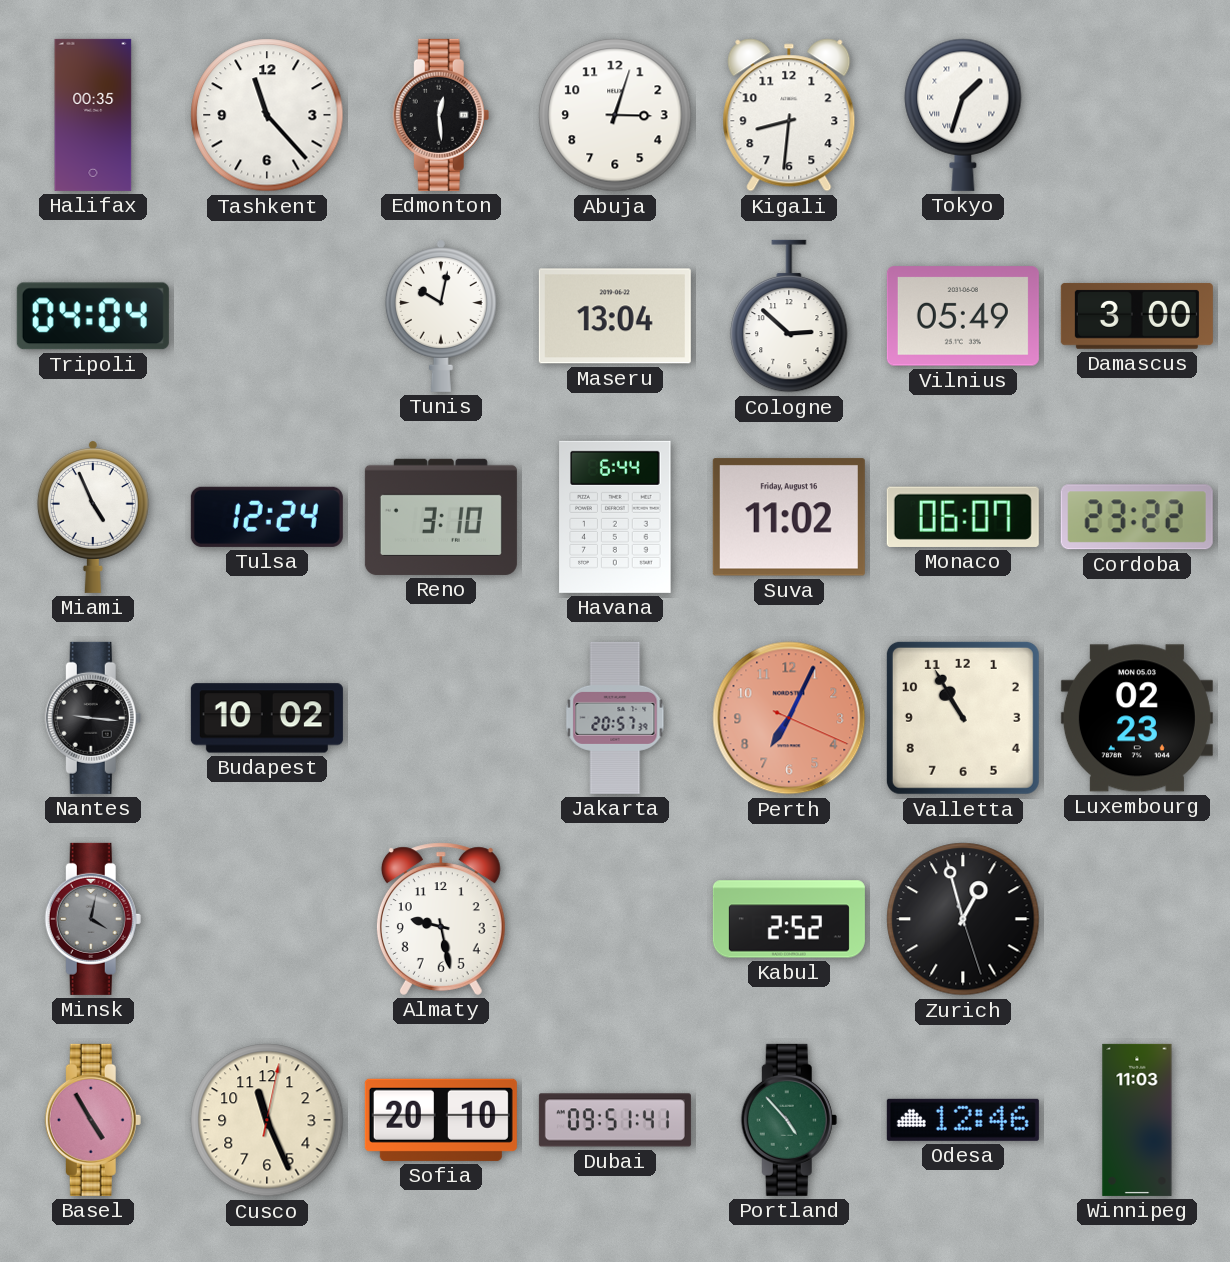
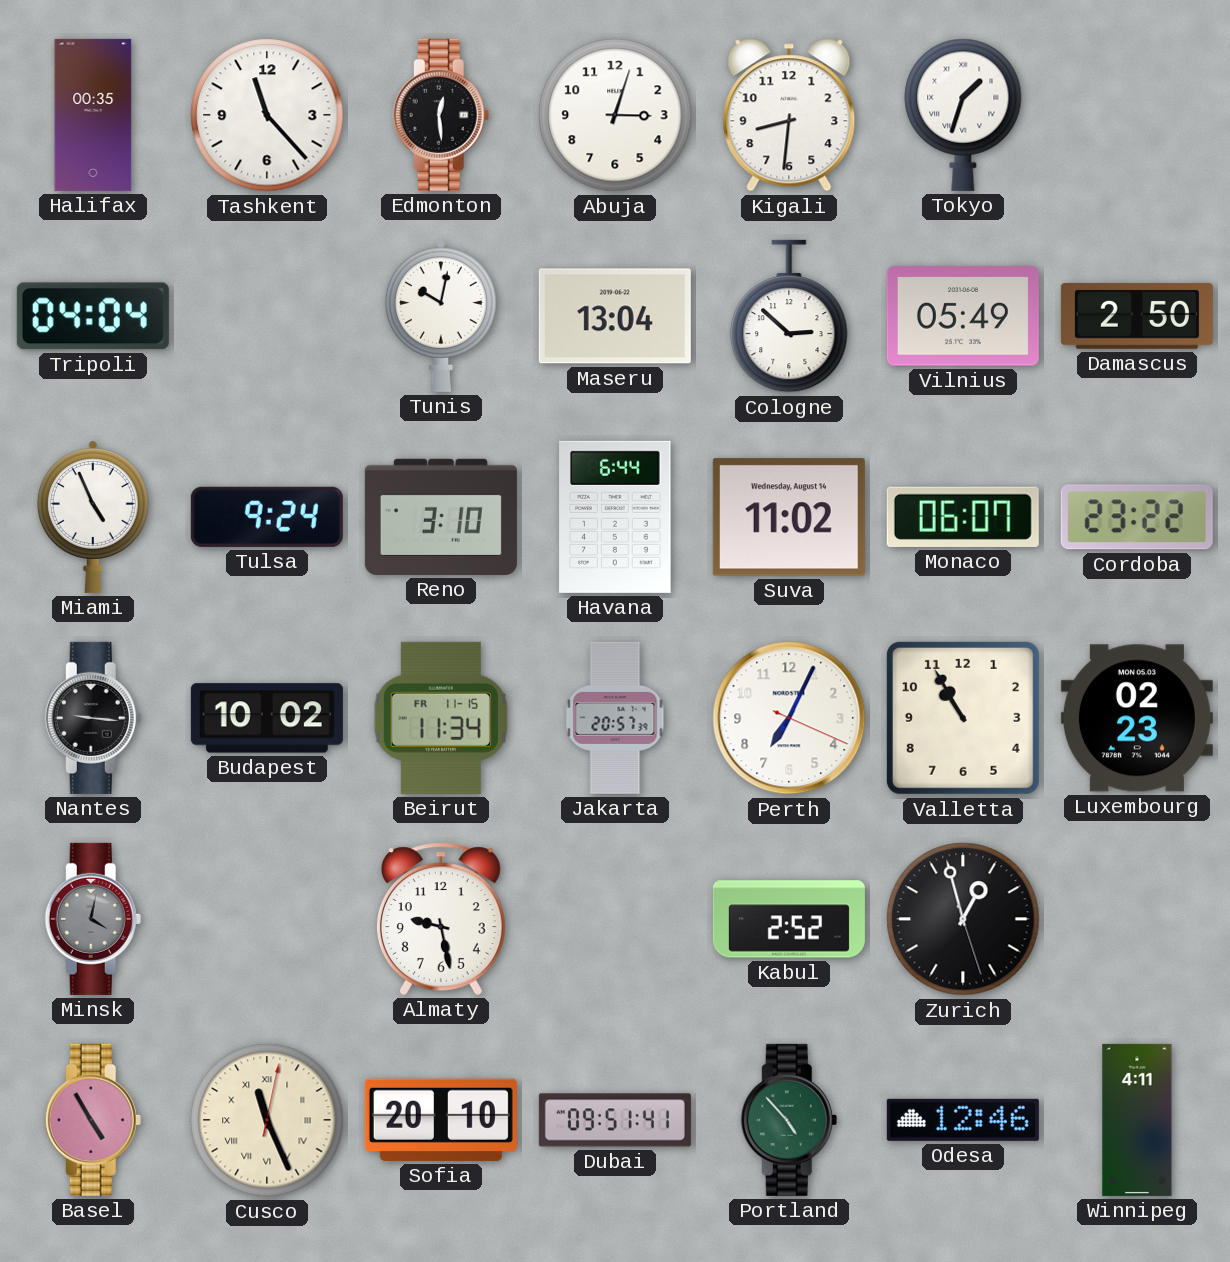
Damascus: 3:00 -> 2:50
Tulsa: 12:24 -> 9:24
Suva date: Friday, August 16 -> Wednesday, August 14
Beirut: none -> 11:34
Perth dial: salmon -> white
Cusco numerals: Arabic -> Roman
Winnipeg: 11:03 -> 4:11
